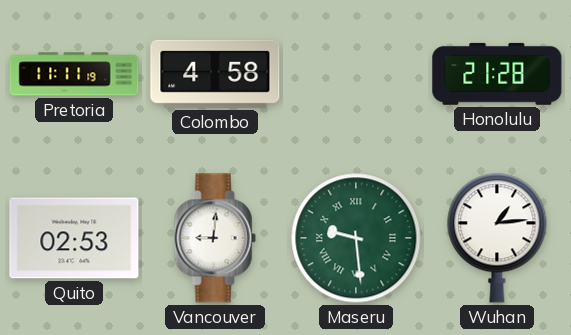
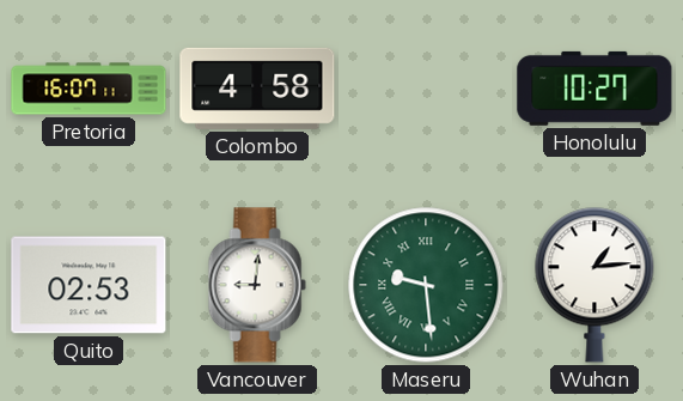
Pretoria: 11:11 -> 16:07
Honolulu: 21:28 -> 10:27
